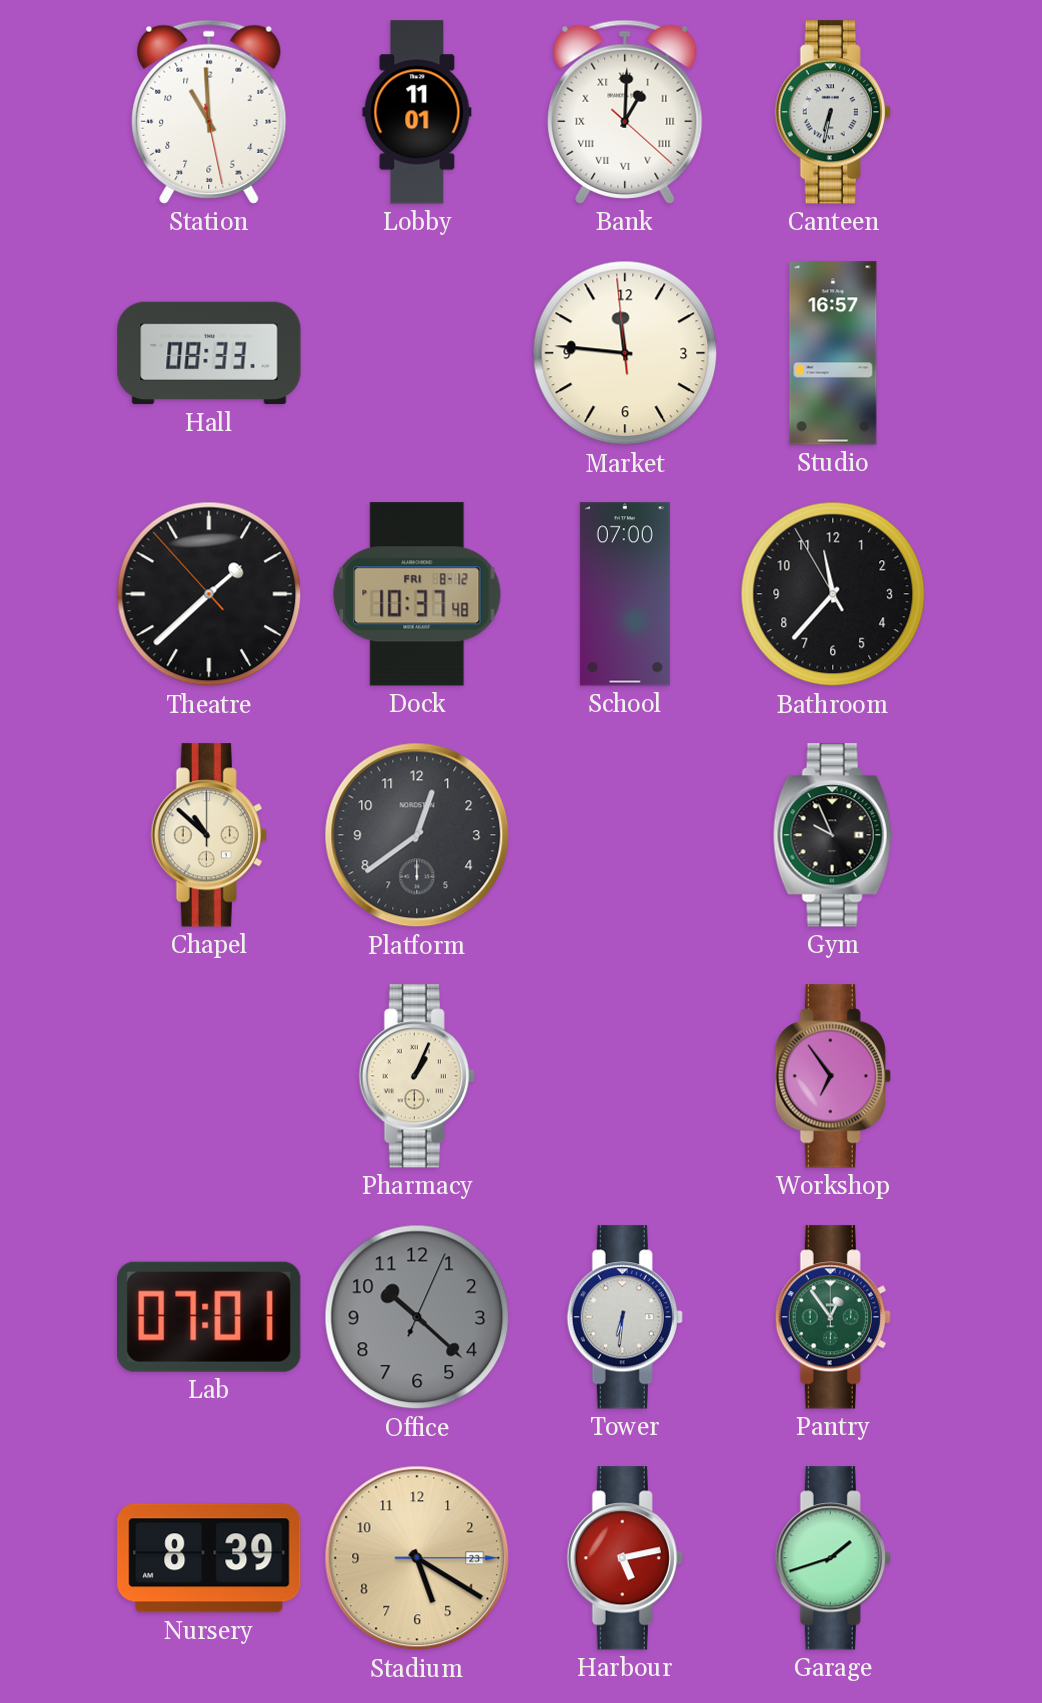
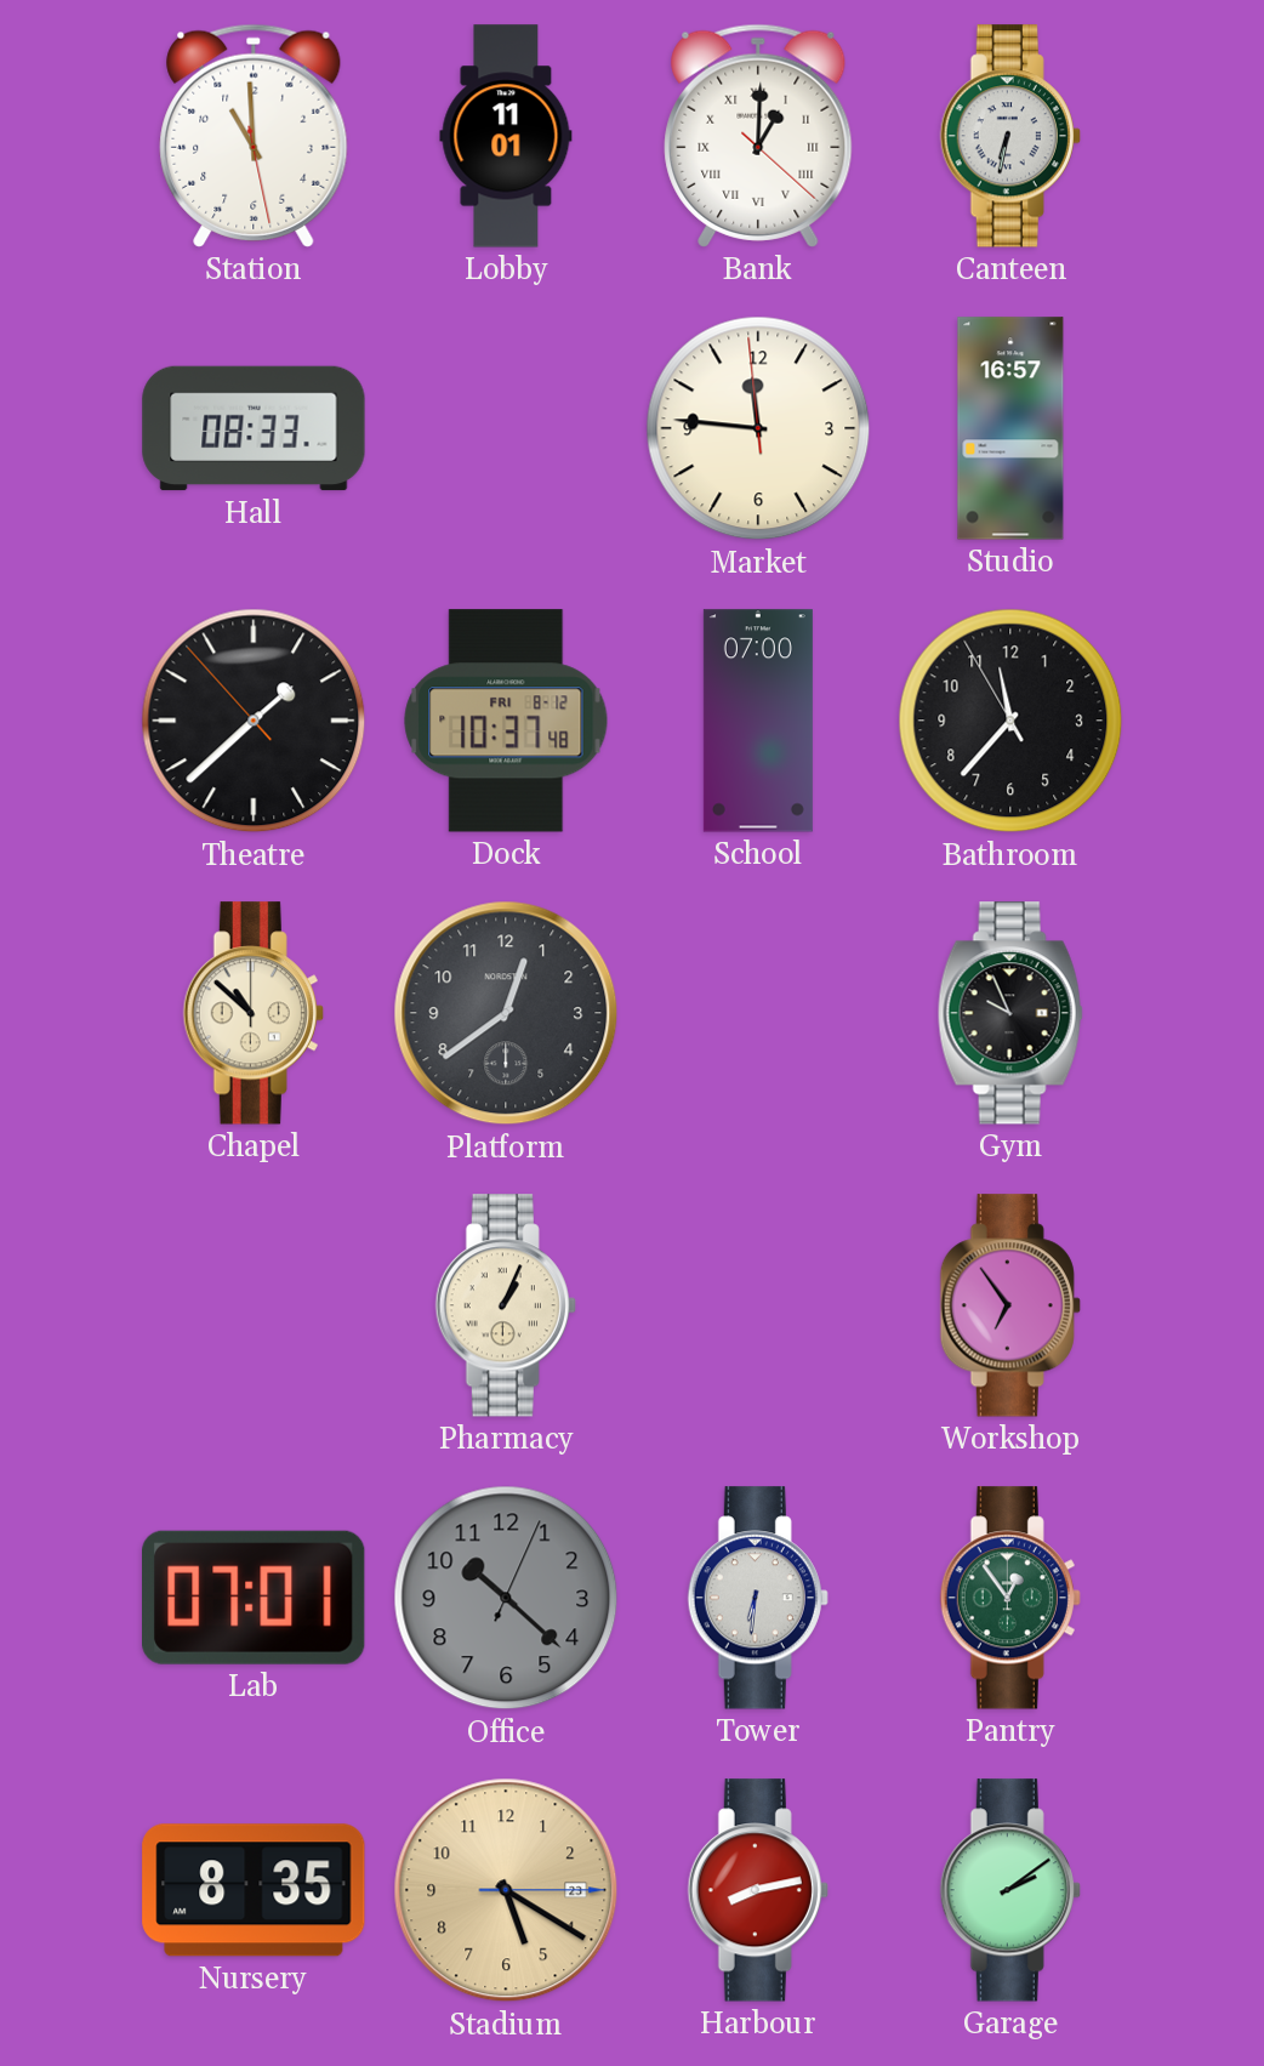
Nursery: 8:39 -> 8:35
Harbour: 5:13 -> 8:13
Garage: 1:42 -> 2:09
